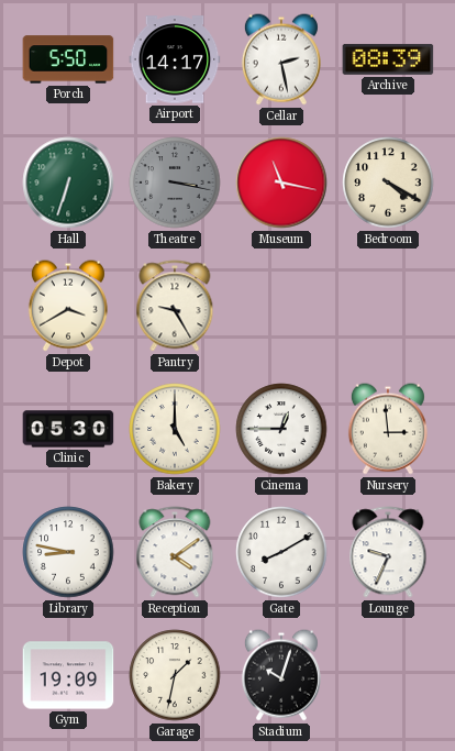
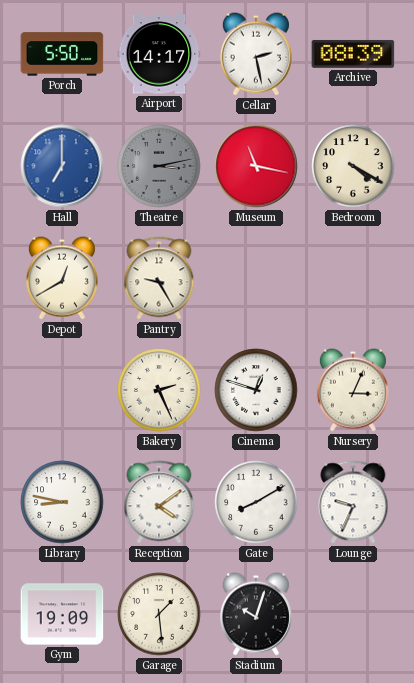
Hall: 6:33 -> 7:00
Hall dial: green -> blue
Theatre: 3:17 -> 3:13
Depot: 3:40 -> 12:40
Clinic: 05:30 -> none
Bakery: 5:00 -> 2:26
Cinema: 12:45 -> 12:48
Nursery: 2:59 -> 3:04
Garage: 1:32 -> 1:29
